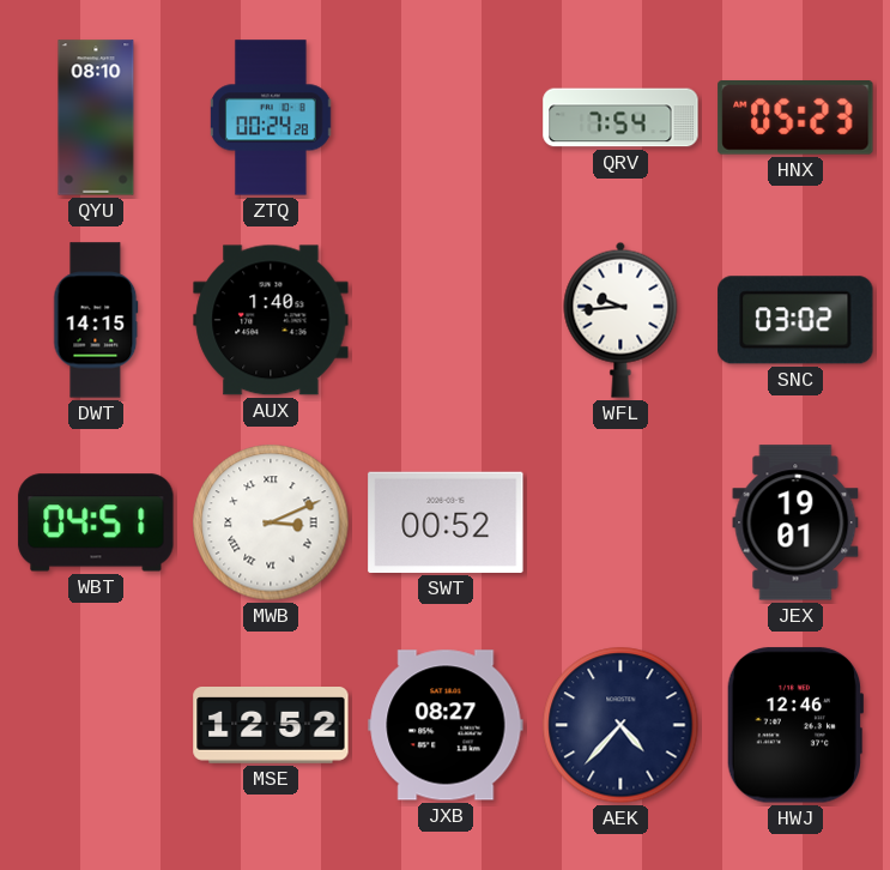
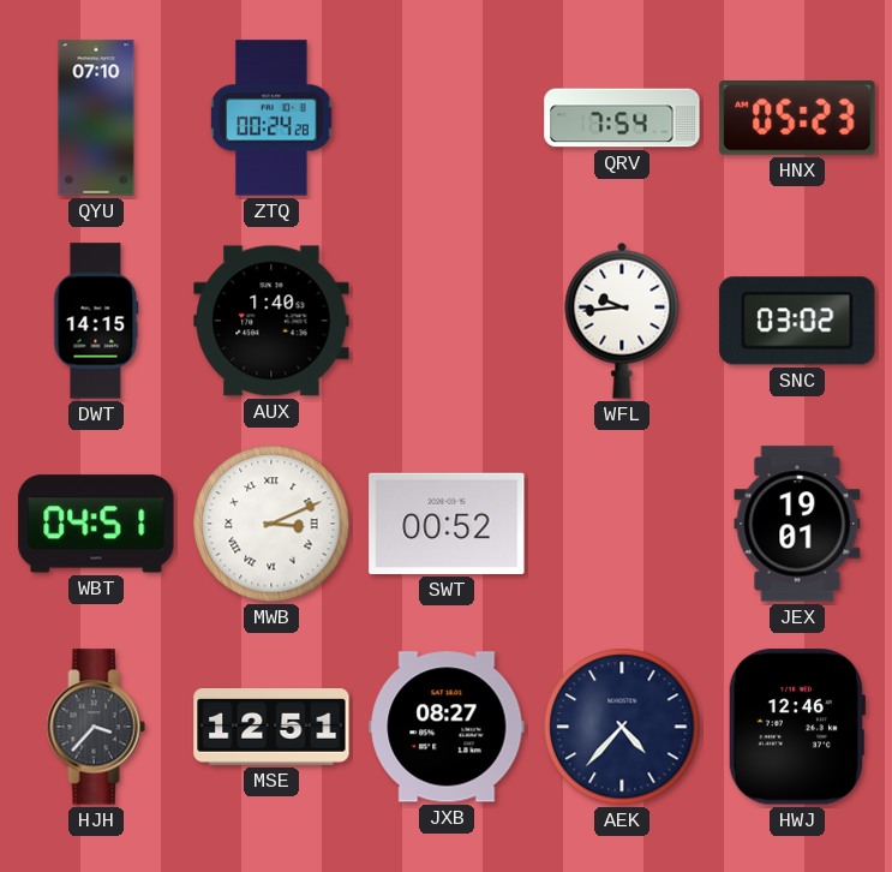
QYU: 08:10 -> 07:10
HJH: none -> 3:37
MSE: 12:52 -> 12:51
